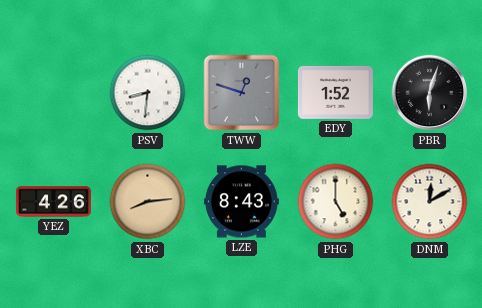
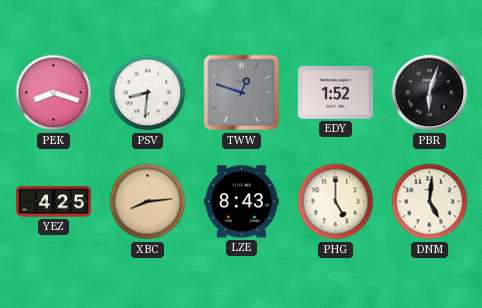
PEK: none -> 8:18
YEZ: 4:26 -> 4:25
DNM: 12:10 -> 5:01
